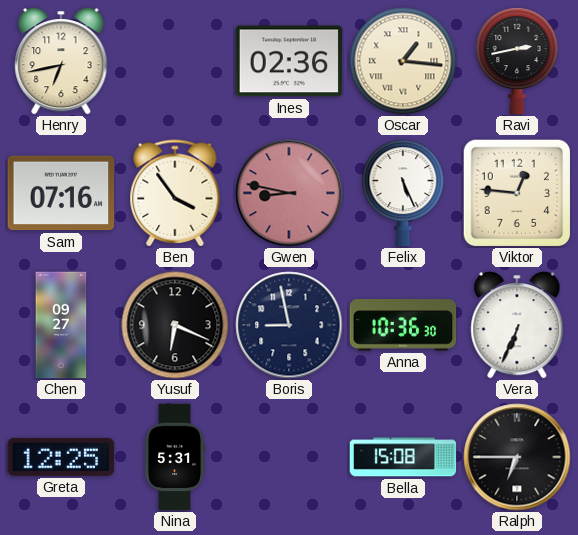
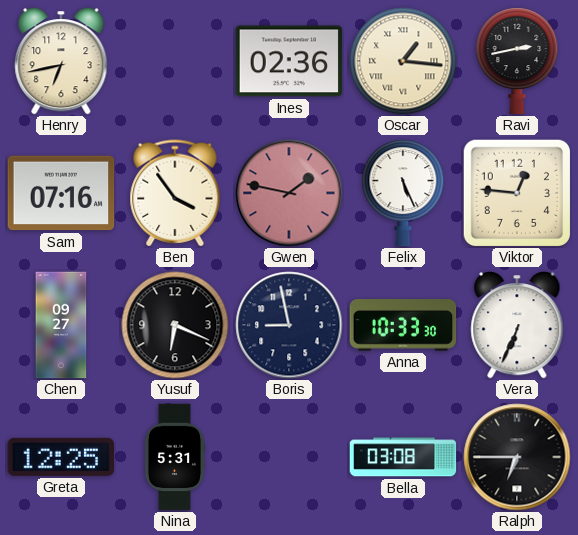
Gwen: 8:47 -> 1:47
Anna: 10:36 -> 10:33
Bella: 15:08 -> 03:08
